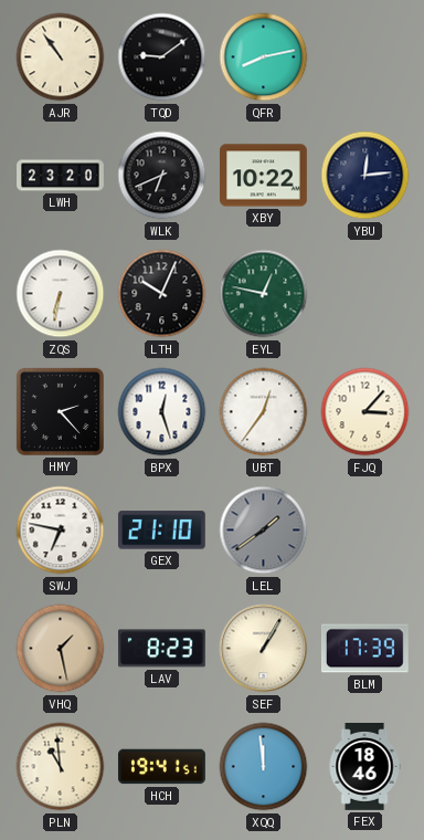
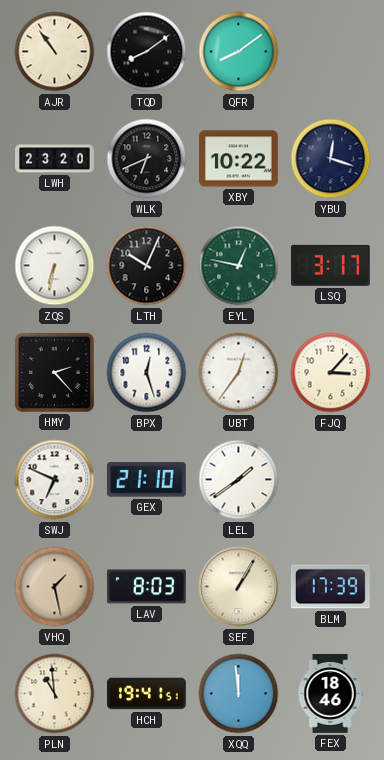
TQD: 9:09 -> 8:09
QFR: 8:13 -> 8:09
YBU: 12:14 -> 12:18
LSQ: none -> 3:17
SWJ: 6:47 -> 6:49
LEL dial: grey -> white
LAV: 8:23 -> 8:03
